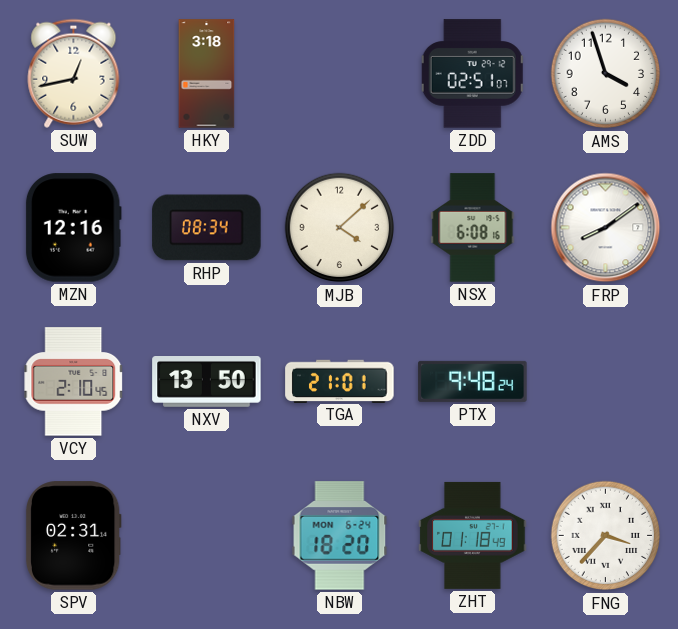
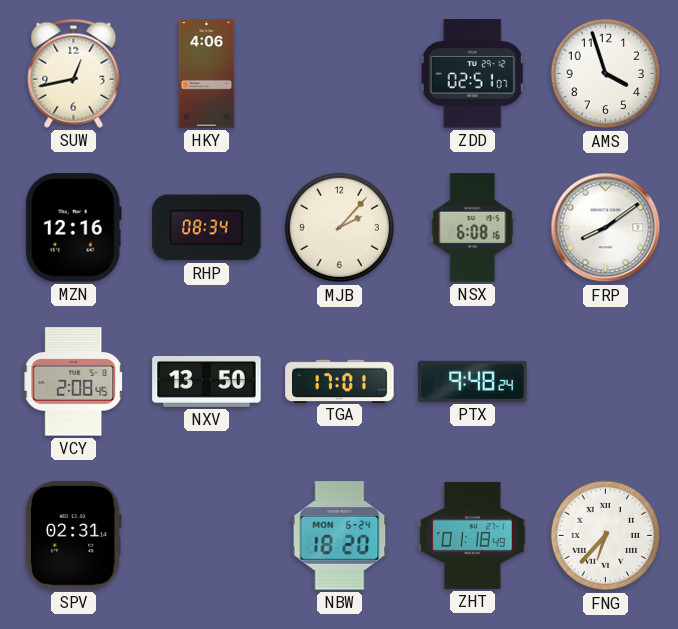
HKY: 3:18 -> 4:06
MJB: 4:08 -> 2:07
VCY: 2:10 -> 2:08
TGA: 21:01 -> 17:01
FNG: 3:37 -> 6:37
